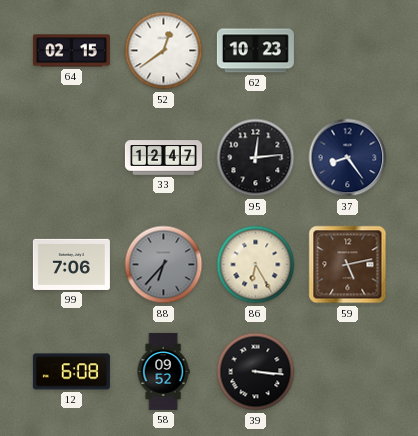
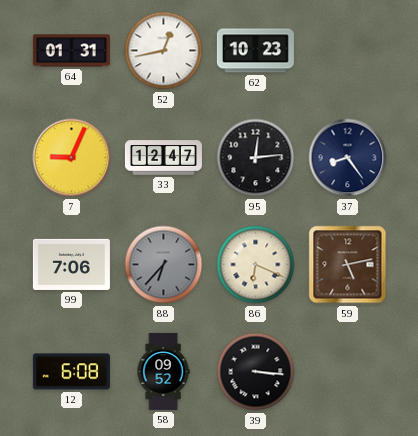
64: 02:15 -> 01:31
52: 12:39 -> 12:43
7: none -> 9:04
86: 6:25 -> 6:19
